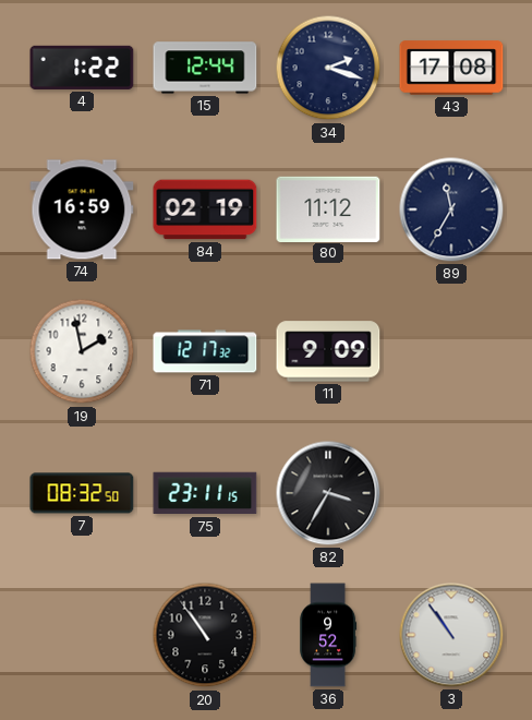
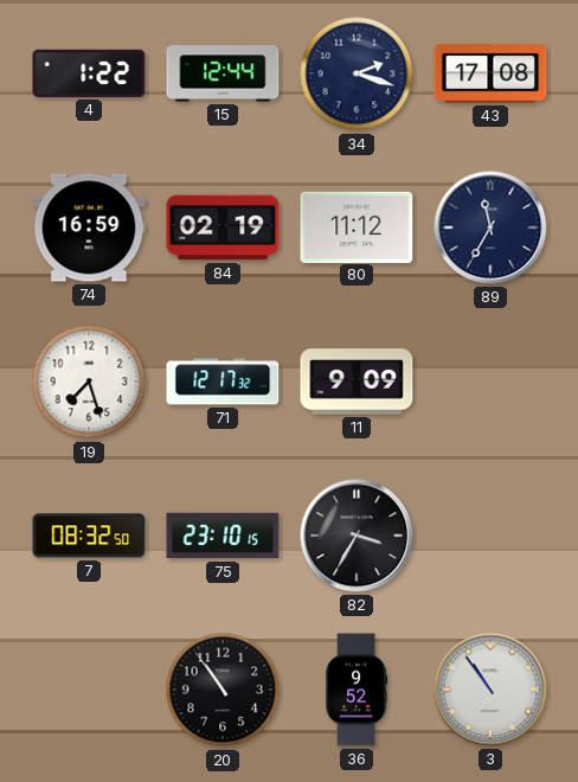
19: 1:58 -> 7:27
75: 23:11 -> 23:10
